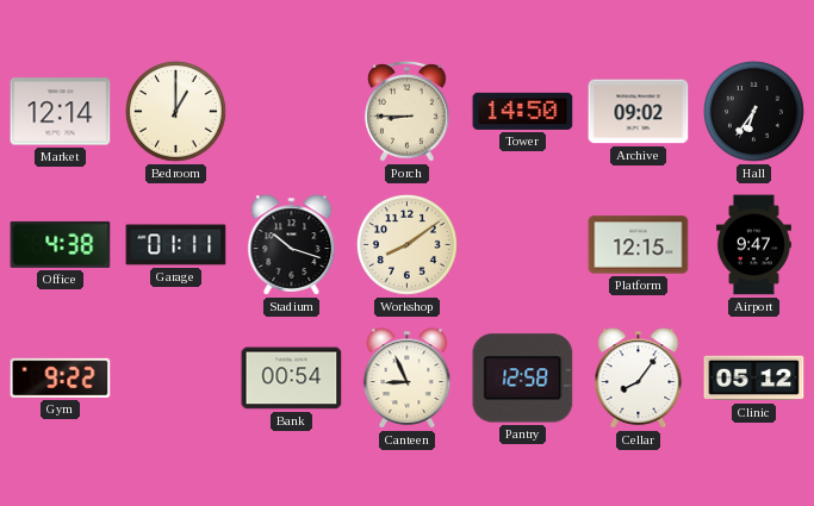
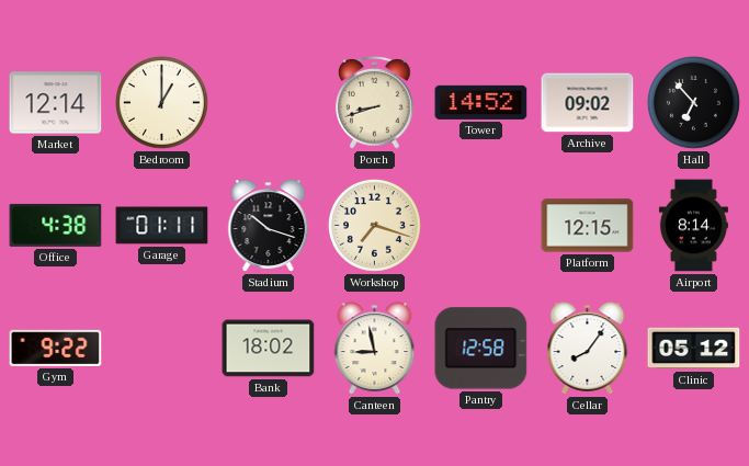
Porch: 8:45 -> 8:42
Tower: 14:50 -> 14:52
Hall: 6:36 -> 6:53
Workshop: 8:09 -> 7:18
Airport: 9:47 -> 8:14
Bank: 00:54 -> 18:02
Canteen: 8:56 -> 8:58
